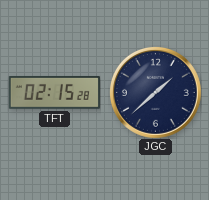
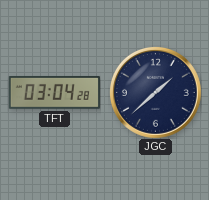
TFT: 02:15 -> 03:04
